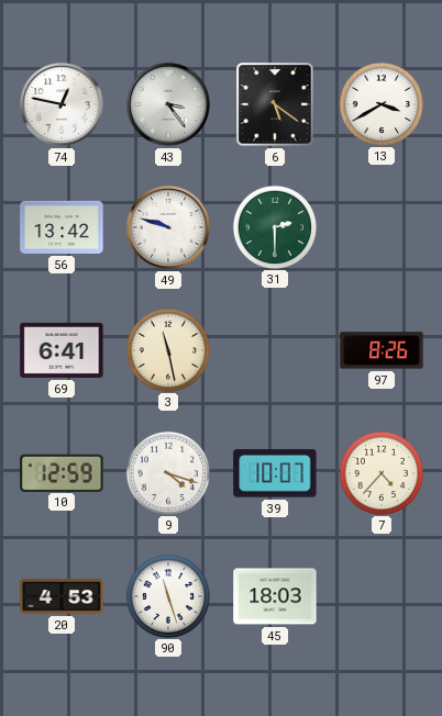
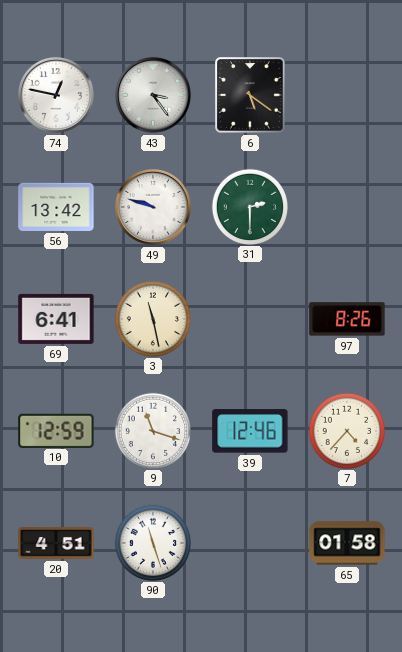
13: 3:40 -> none
9: 4:18 -> 11:18
39: 10:07 -> 12:46
20: 4:53 -> 4:51
45: 18:03 -> none
65: none -> 01:58
